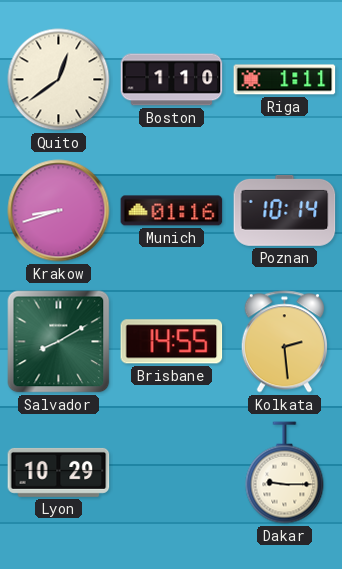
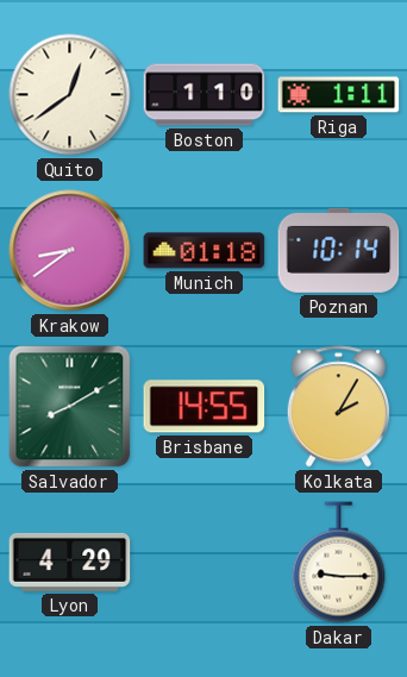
Krakow: 8:42 -> 8:39
Munich: 01:16 -> 01:18
Kolkata: 2:29 -> 2:05
Lyon: 10:29 -> 4:29
